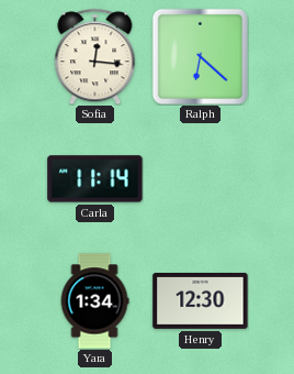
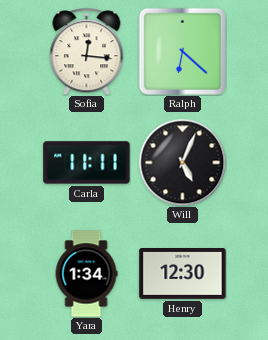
Carla: 11:14 -> 11:11
Will: none -> 5:04
